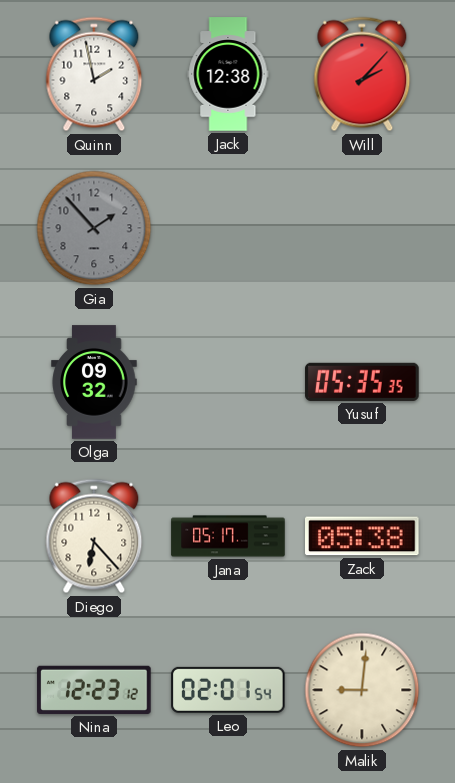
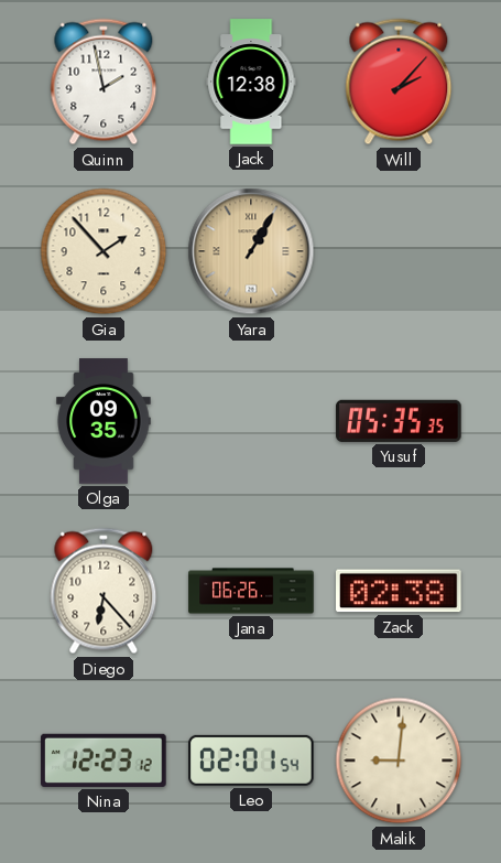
Gia dial: grey -> cream
Yara: none -> 1:05
Olga: 09:32 -> 09:35
Jana: 05:17 -> 06:26
Zack: 05:38 -> 02:38
